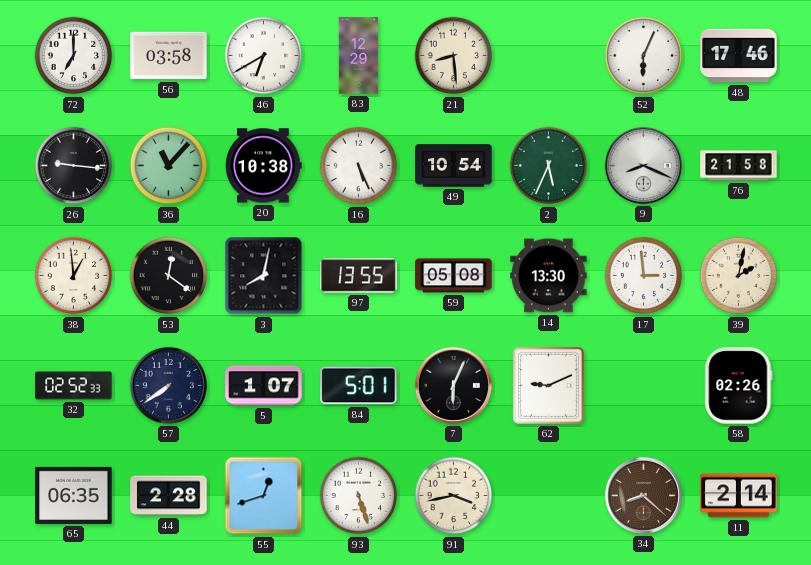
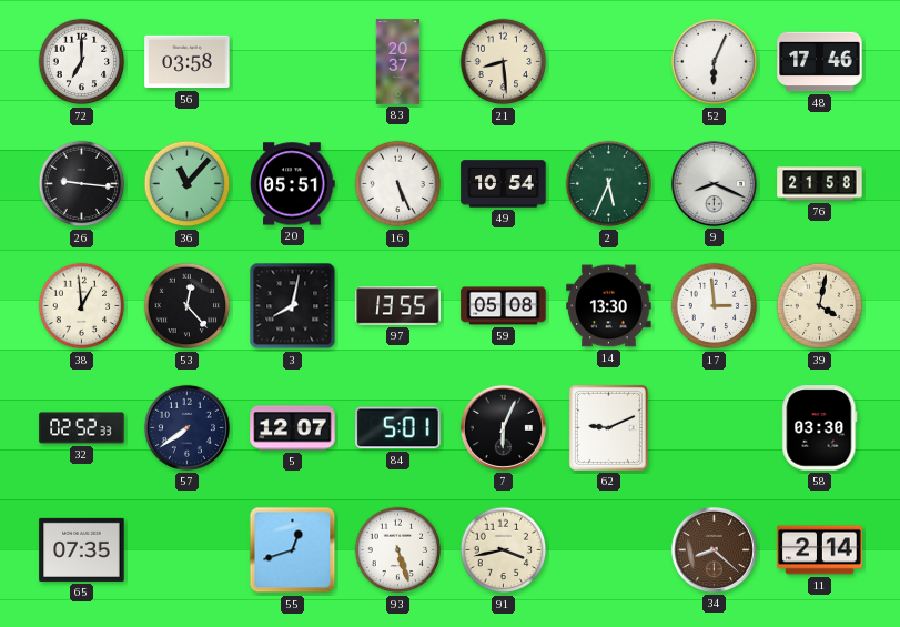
46: 6:40 -> none
83: 12:29 -> 20:37
20: 10:38 -> 05:51
53: 12:21 -> 12:23
39: 2:02 -> 4:02
5: 1:07 -> 12:07
58: 02:26 -> 03:30
65: 06:35 -> 07:35
44: 2:28 -> none
